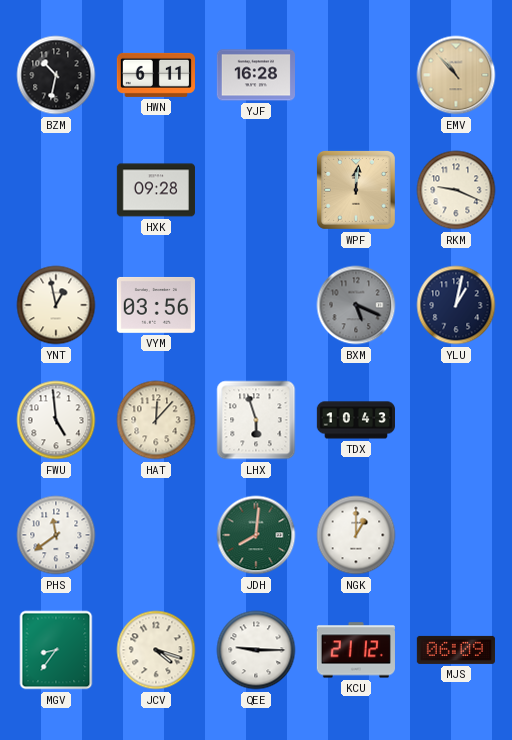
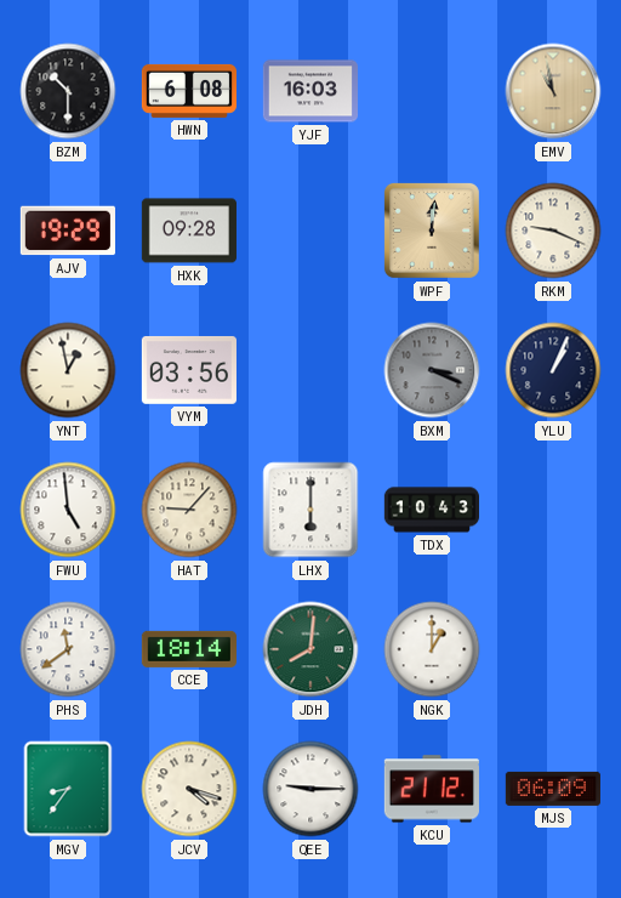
BZM: 10:32 -> 10:30
HWN: 6:11 -> 6:08
YJF: 16:28 -> 16:03
EMV: 10:53 -> 10:58
AJV: none -> 19:29
BXM: 5:19 -> 3:19
YLU: 1:02 -> 1:04
HAT: 12:07 -> 9:07
LHX: 5:57 -> 6:00
CCE: none -> 18:14
